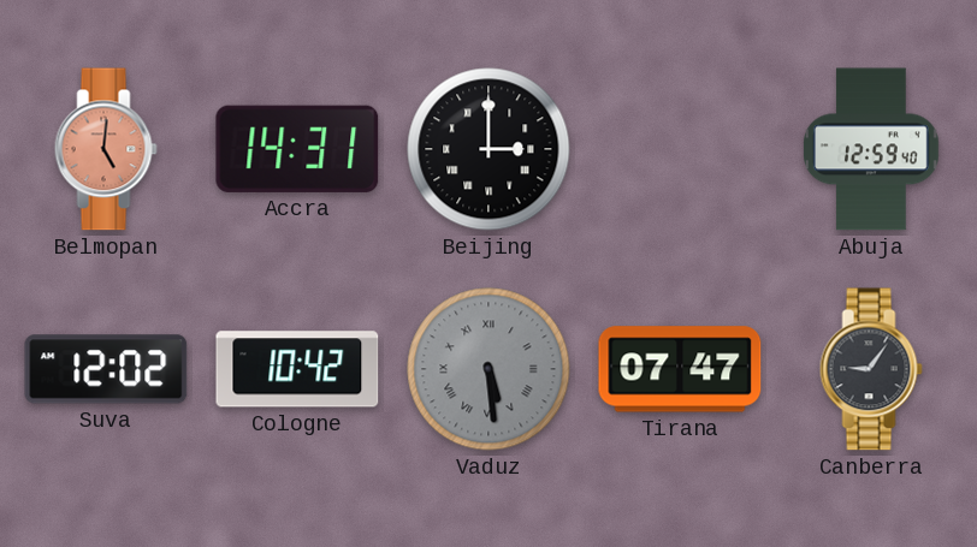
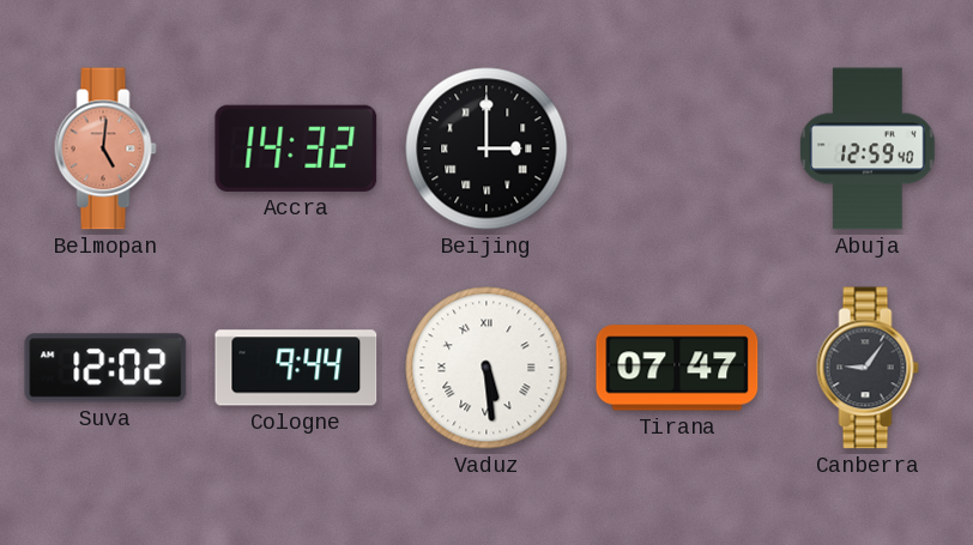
Accra: 14:31 -> 14:32
Cologne: 10:42 -> 9:44
Vaduz dial: grey -> white
